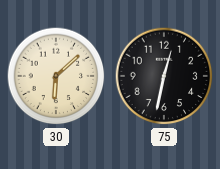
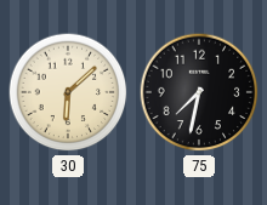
75: 12:32 -> 7:32
